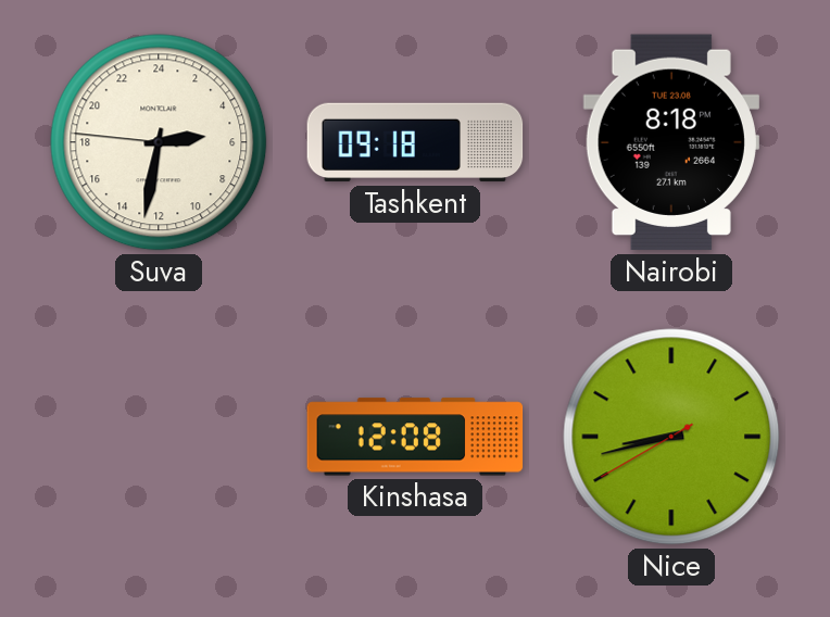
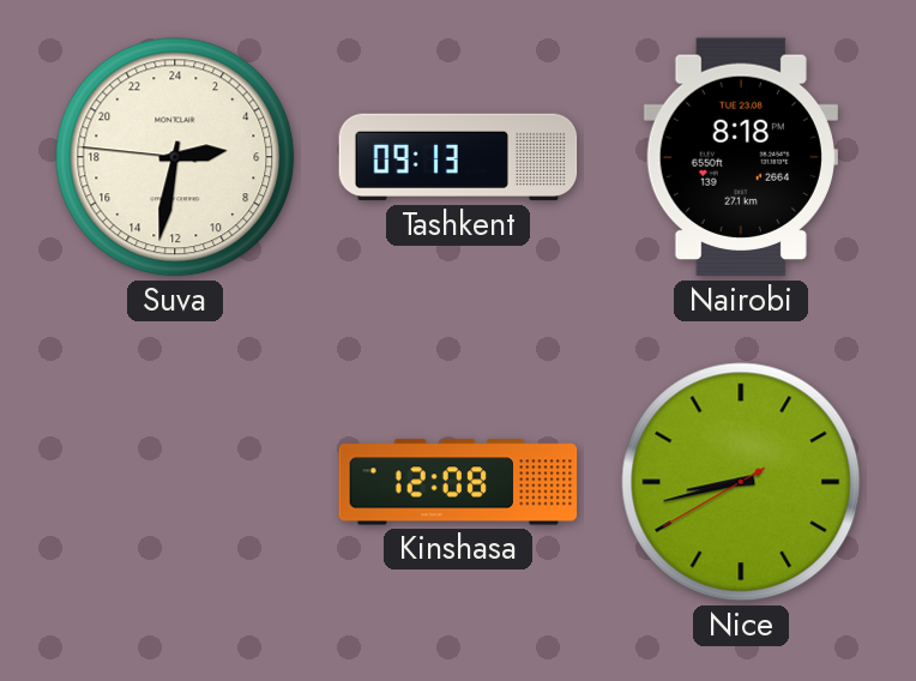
Tashkent: 09:18 -> 09:13
